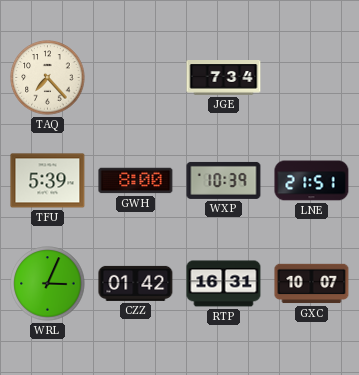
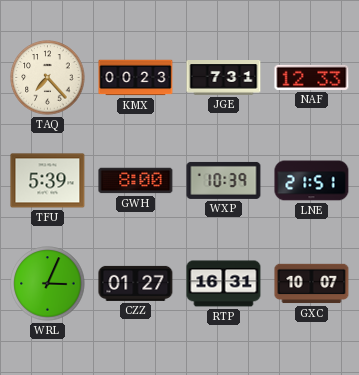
KMX: none -> 00:23
JGE: 7:34 -> 7:31
NAF: none -> 12:33
CZZ: 01:42 -> 01:27
